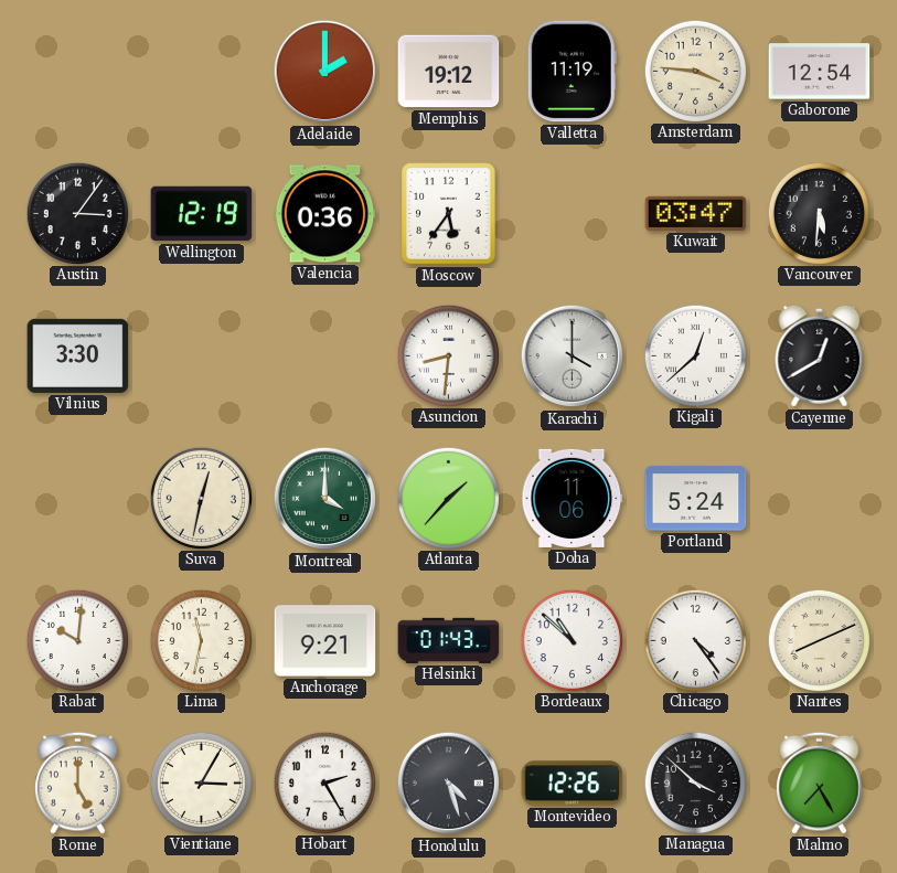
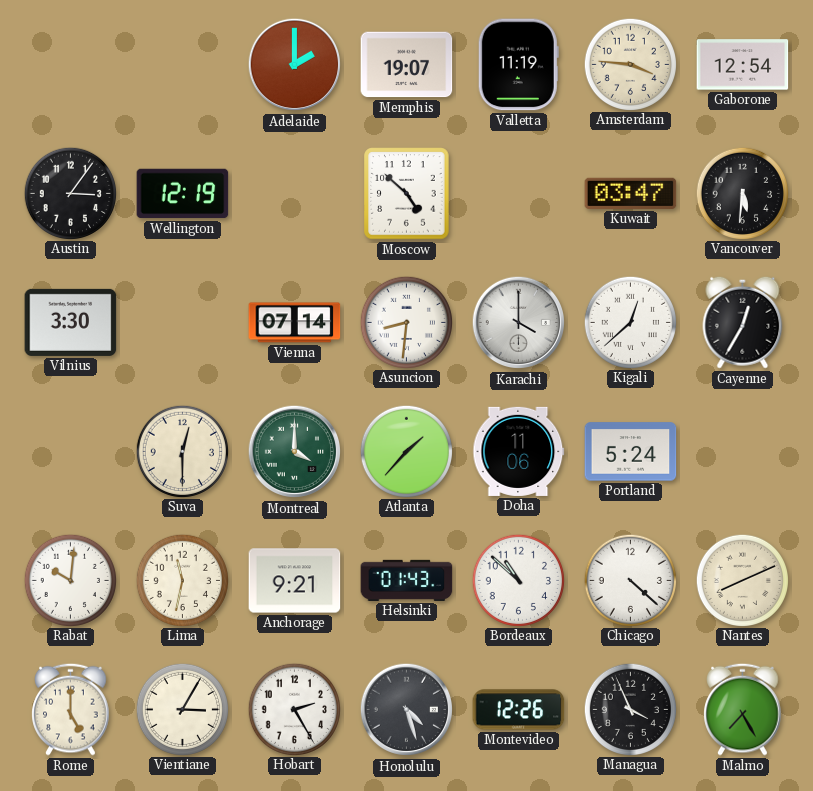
Memphis: 19:12 -> 19:07
Valencia: 0:36 -> none
Moscow: 5:36 -> 4:52
Vienna: none -> 07:14
Cayenne: 12:40 -> 12:35
Suva: 12:32 -> 12:30
Chicago: 4:24 -> 4:22
Managua: 3:52 -> 3:56
